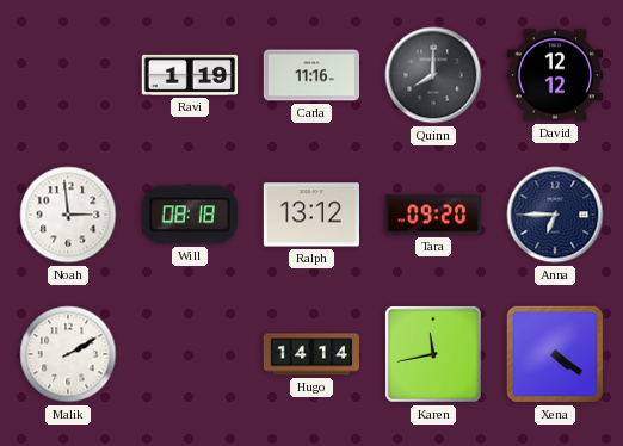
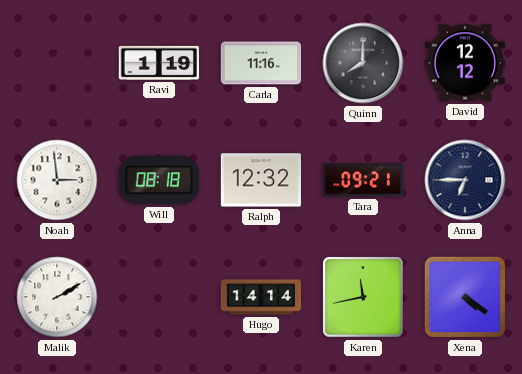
Ralph: 13:12 -> 12:32
Tara: 09:20 -> 09:21
